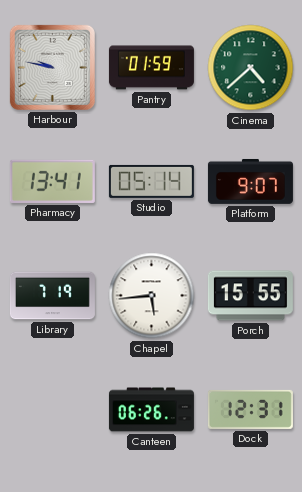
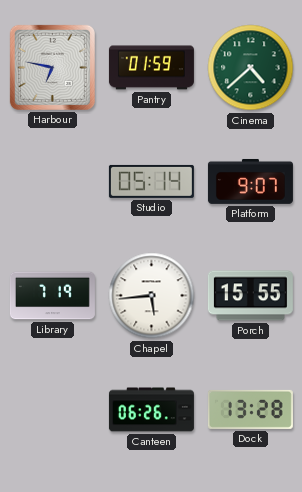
Harbour: 9:47 -> 6:47
Pharmacy: 13:41 -> none
Dock: 12:31 -> 13:28
